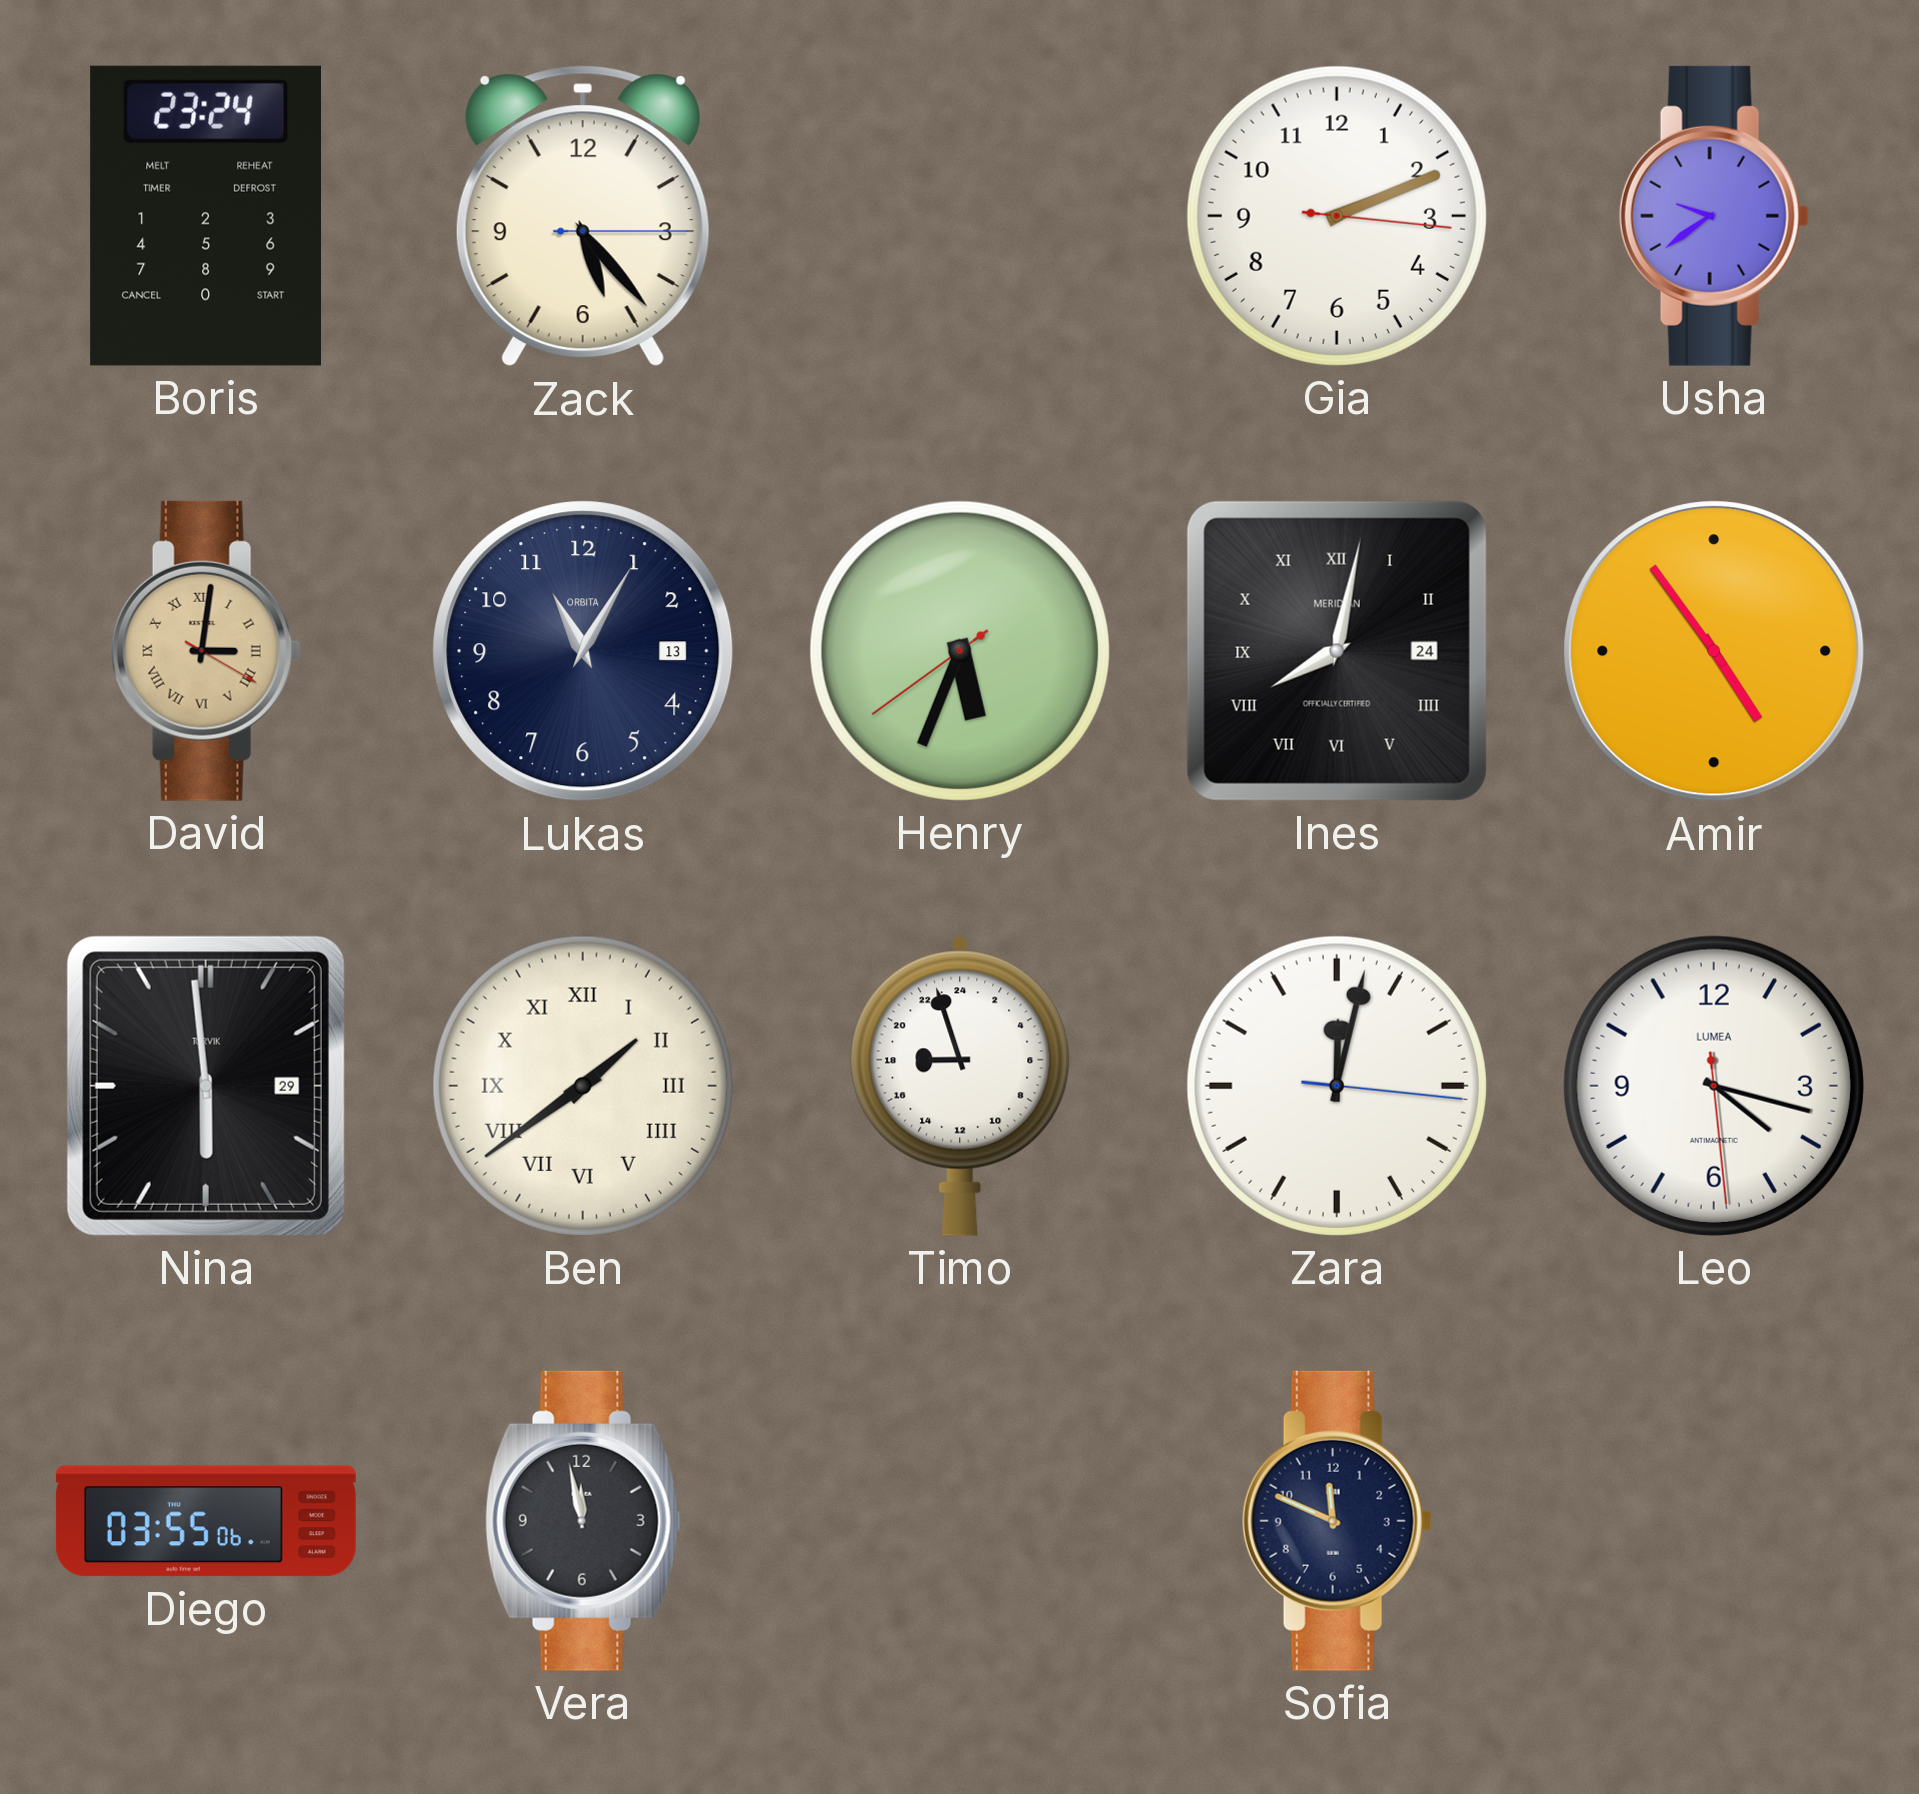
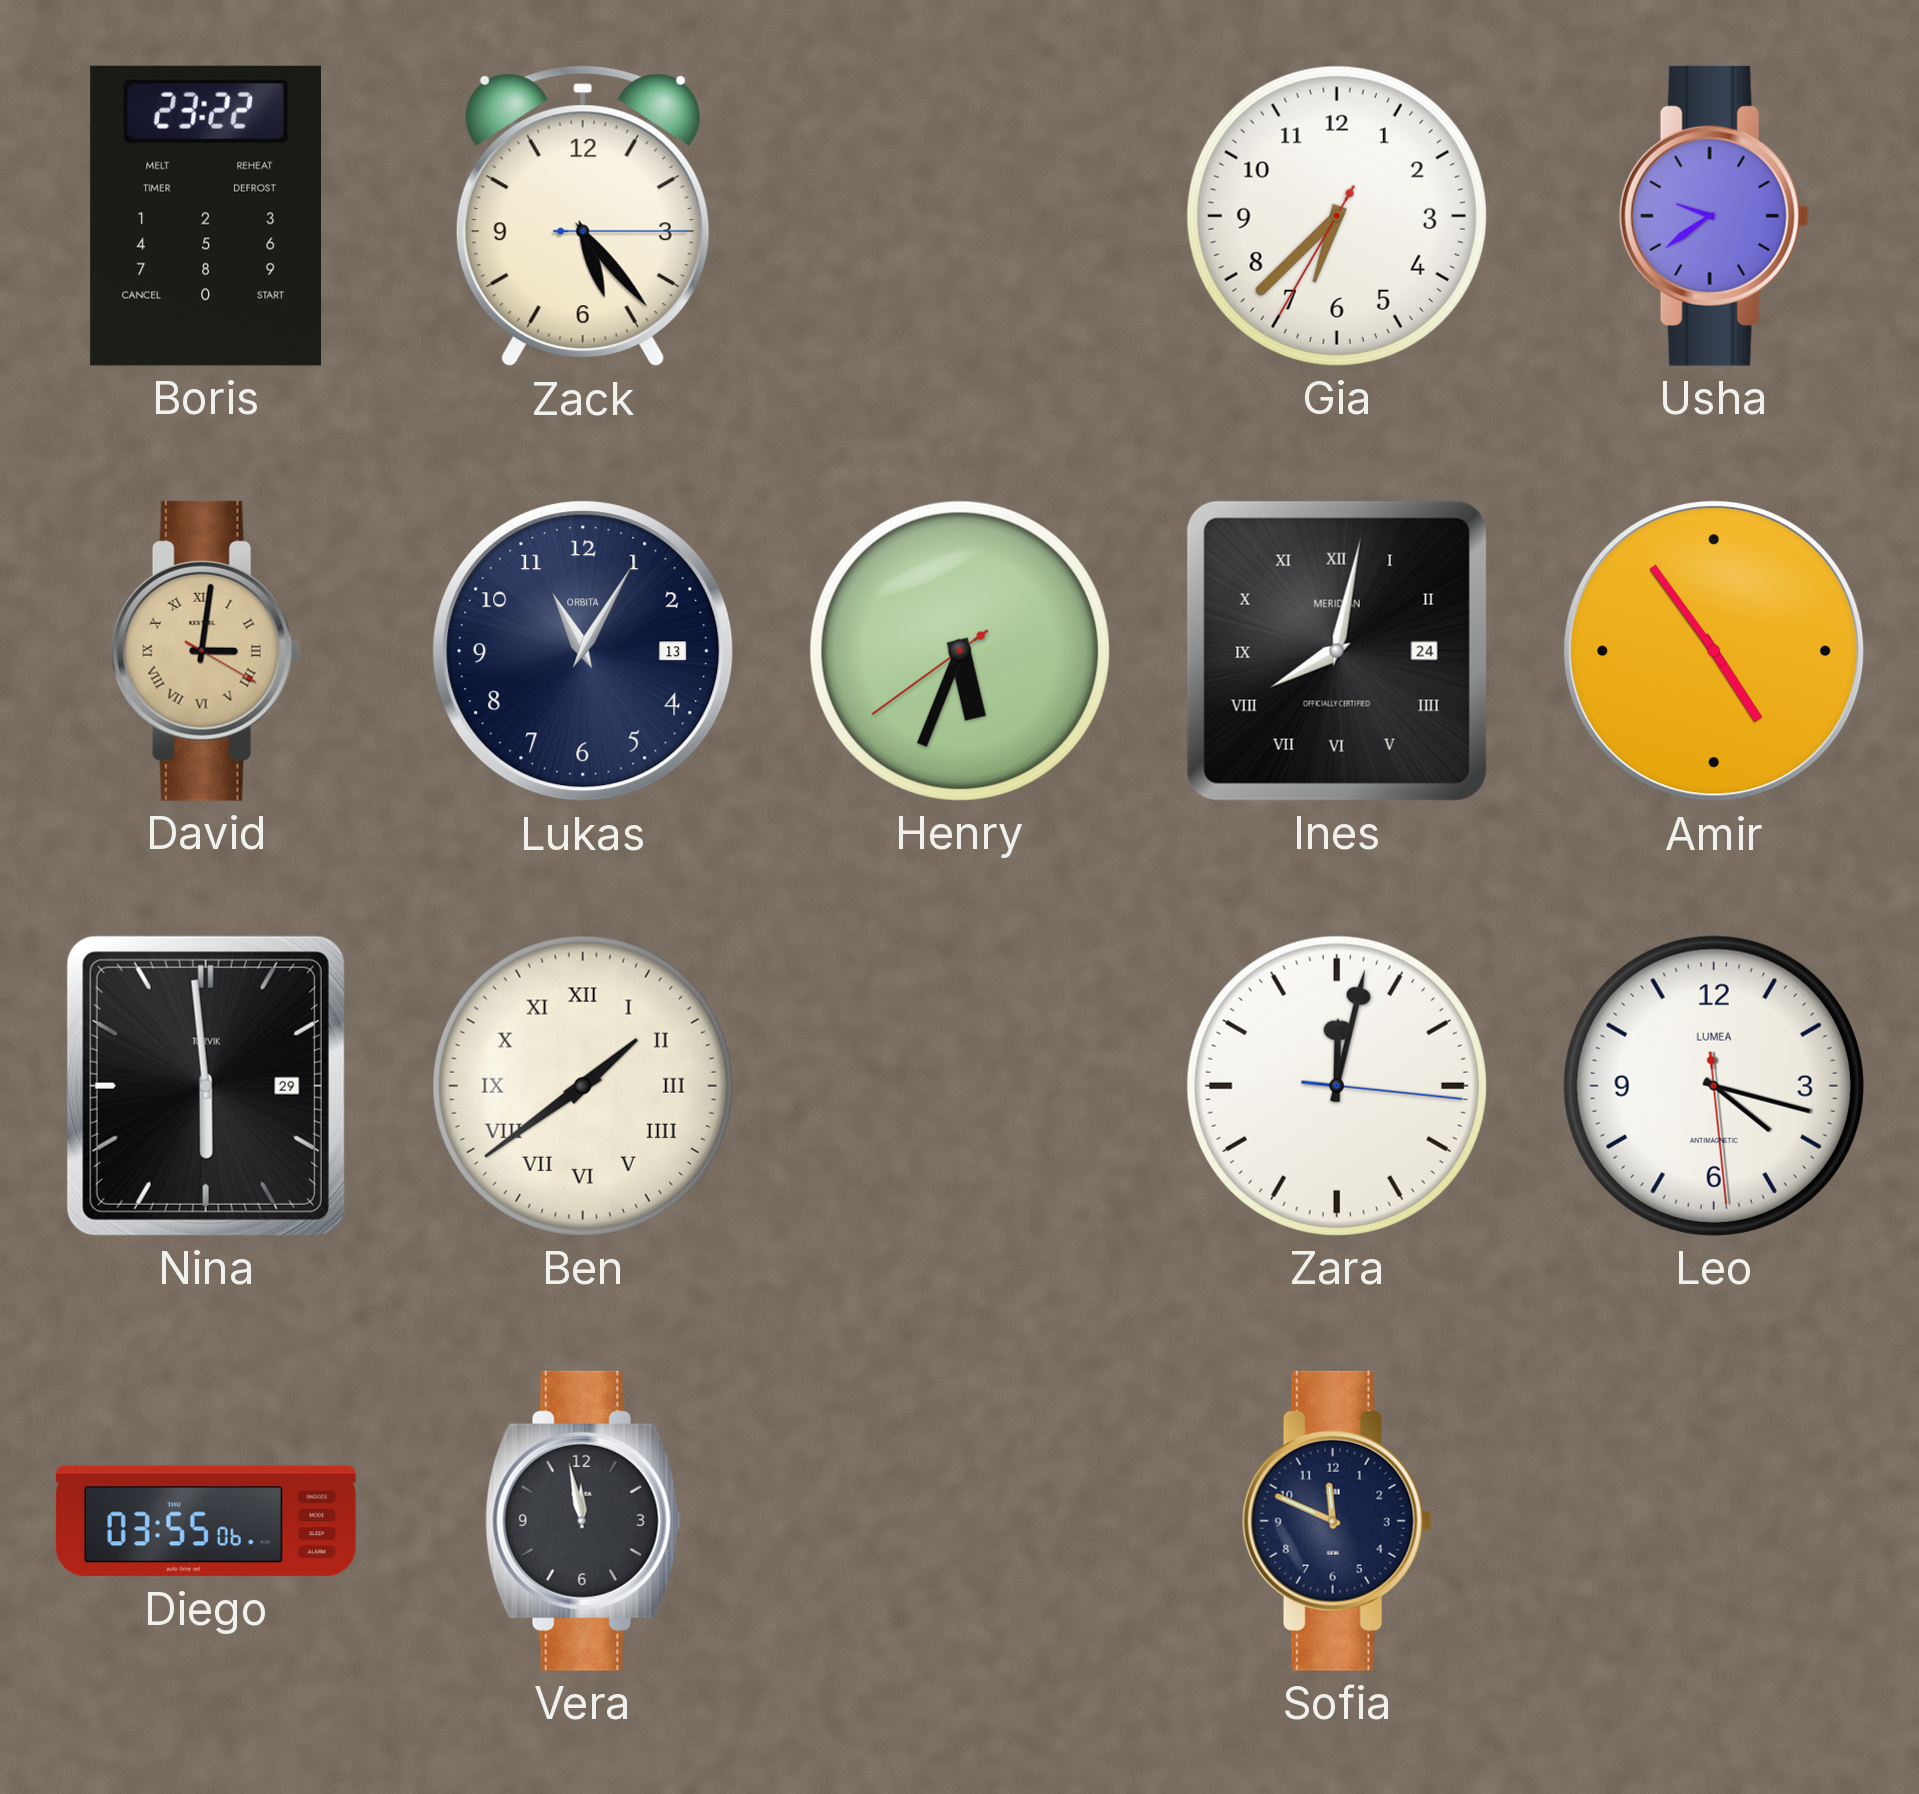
Boris: 23:24 -> 23:22
Gia: 2:11 -> 6:37
Timo: 17:57 -> none
